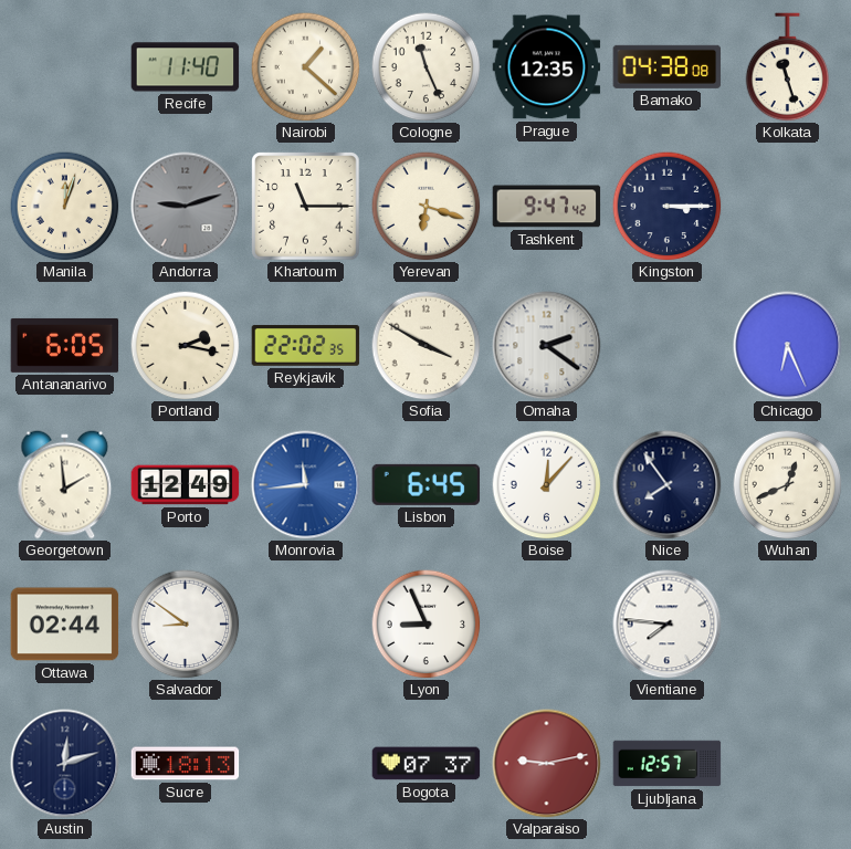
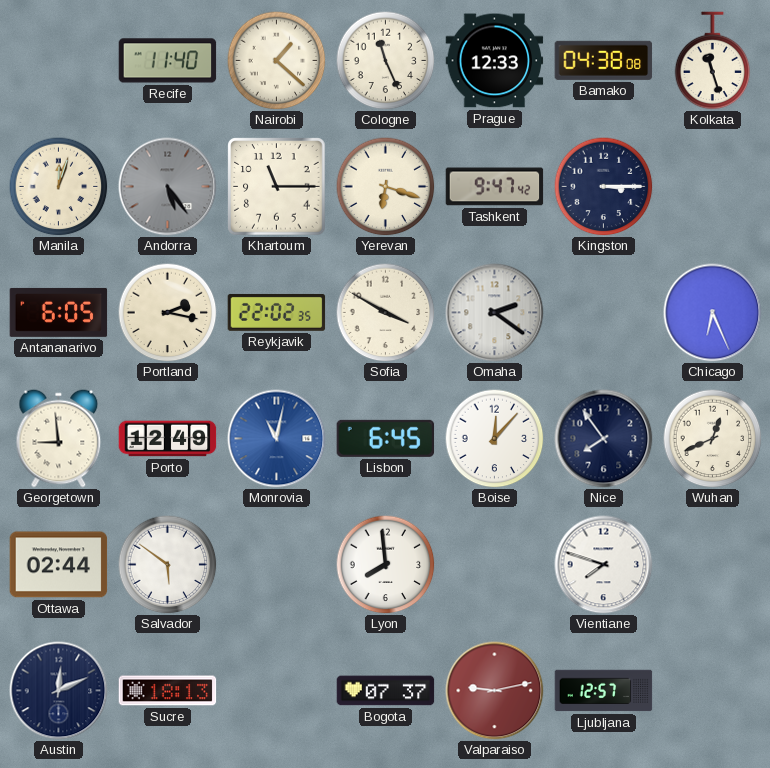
Prague: 12:35 -> 12:33
Andorra: 9:12 -> 5:24
Georgetown: 1:59 -> 8:59
Monrovia: 11:44 -> 11:02
Salvador: 8:51 -> 5:51
Lyon: 8:56 -> 7:59
Vientiane: 7:46 -> 7:48
Austin: 12:12 -> 12:11
